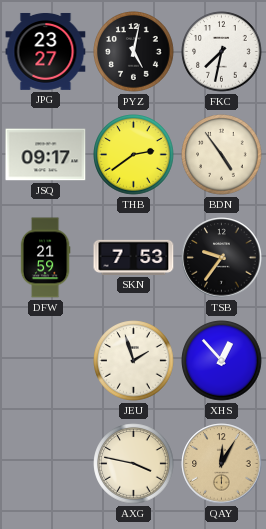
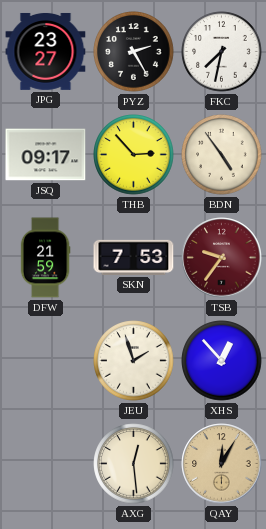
PYZ: 5:02 -> 2:25
THB: 2:39 -> 2:53
TSB dial: black -> burgundy
AXG: 3:47 -> 12:29
